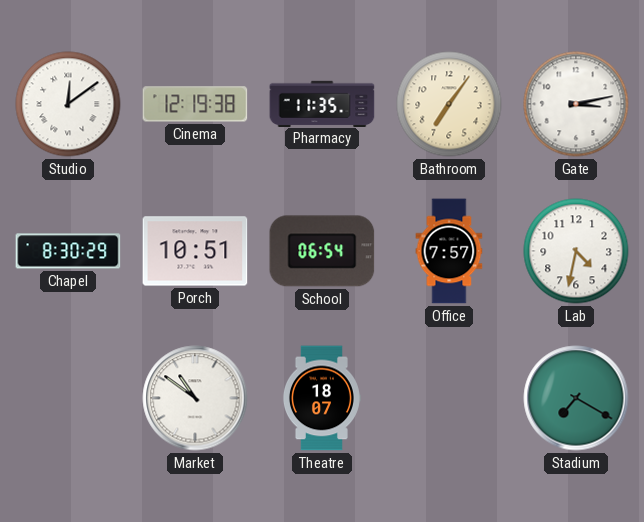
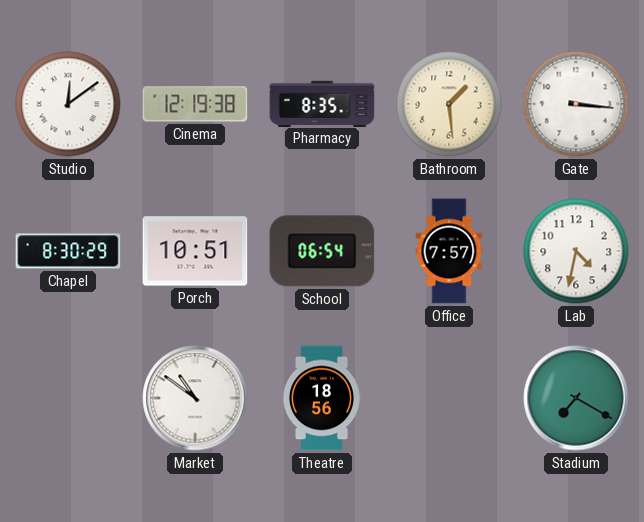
Pharmacy: 11:35 -> 8:35
Bathroom: 7:06 -> 1:29
Gate: 3:13 -> 3:16
Theatre: 18:07 -> 18:56
